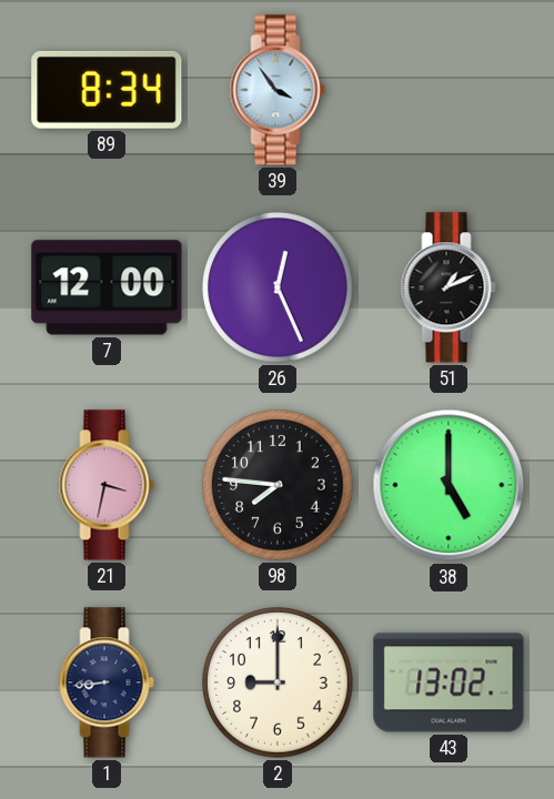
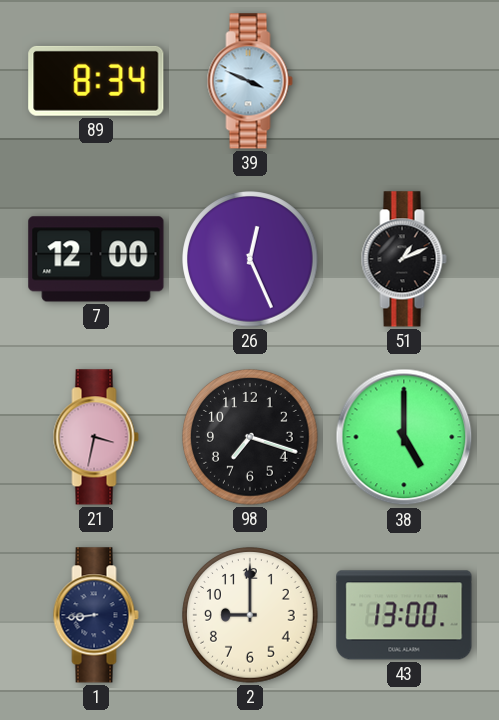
39: 3:54 -> 3:49
98: 7:46 -> 7:18
43: 13:02 -> 13:00
